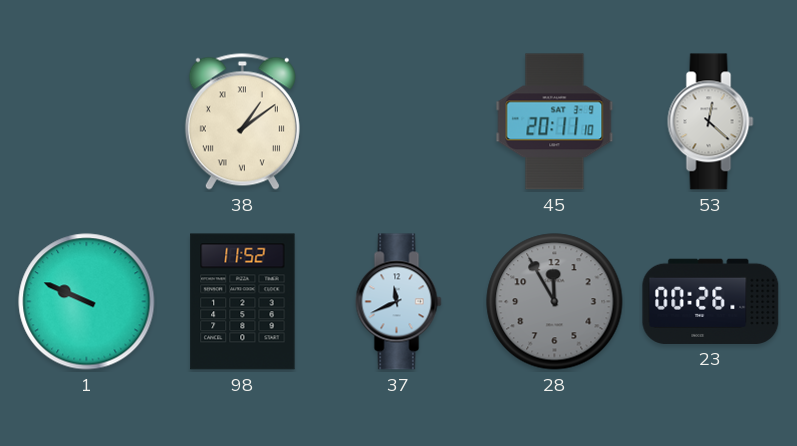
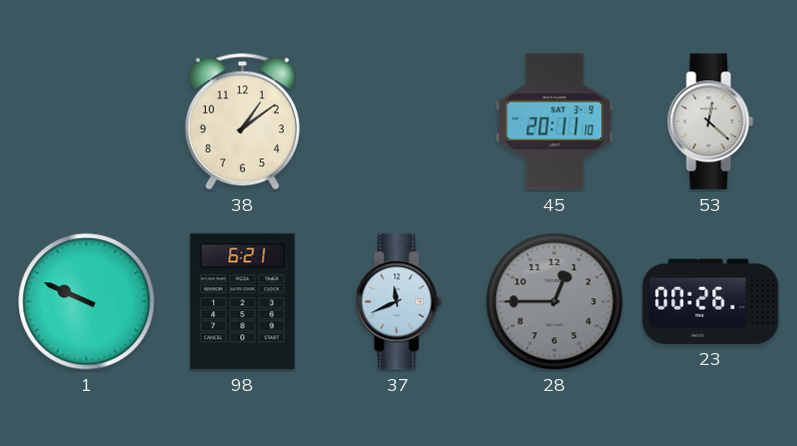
38 numerals: Roman -> Arabic
98: 11:52 -> 6:21
28: 11:55 -> 12:45
